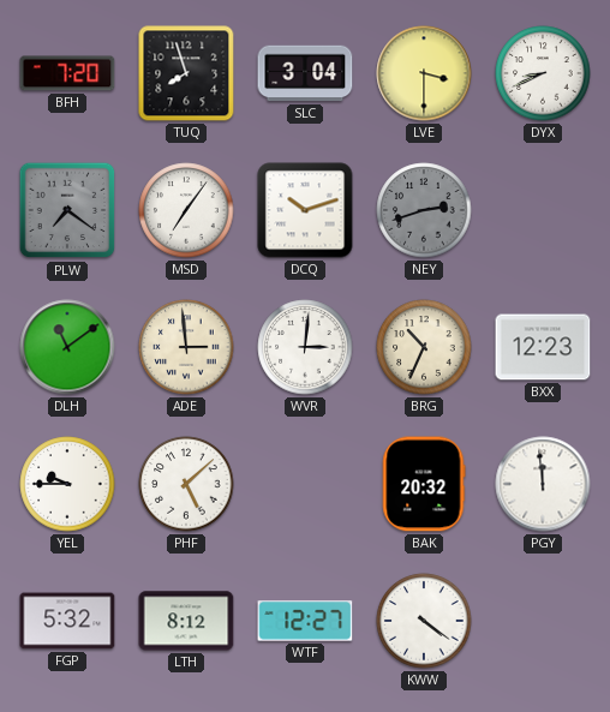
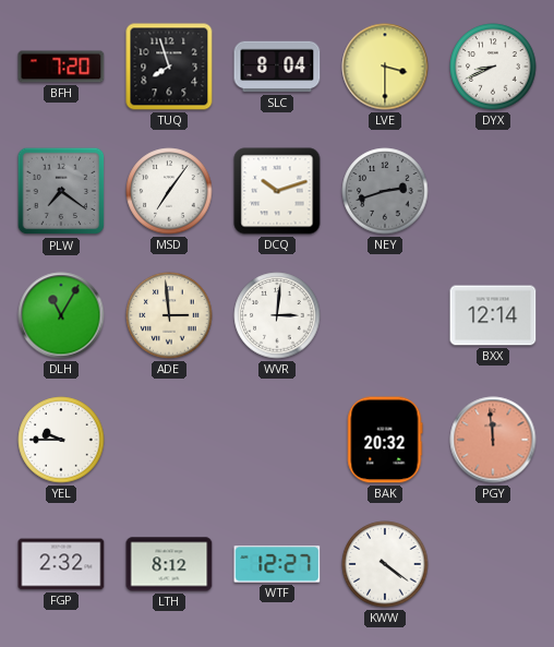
SLC: 3:04 -> 8:04
DLH: 11:09 -> 11:05
BRG: 10:34 -> none
BXX: 12:23 -> 12:14
PHF: 5:08 -> none
PGY dial: white -> salmon
FGP: 5:32 -> 2:32
